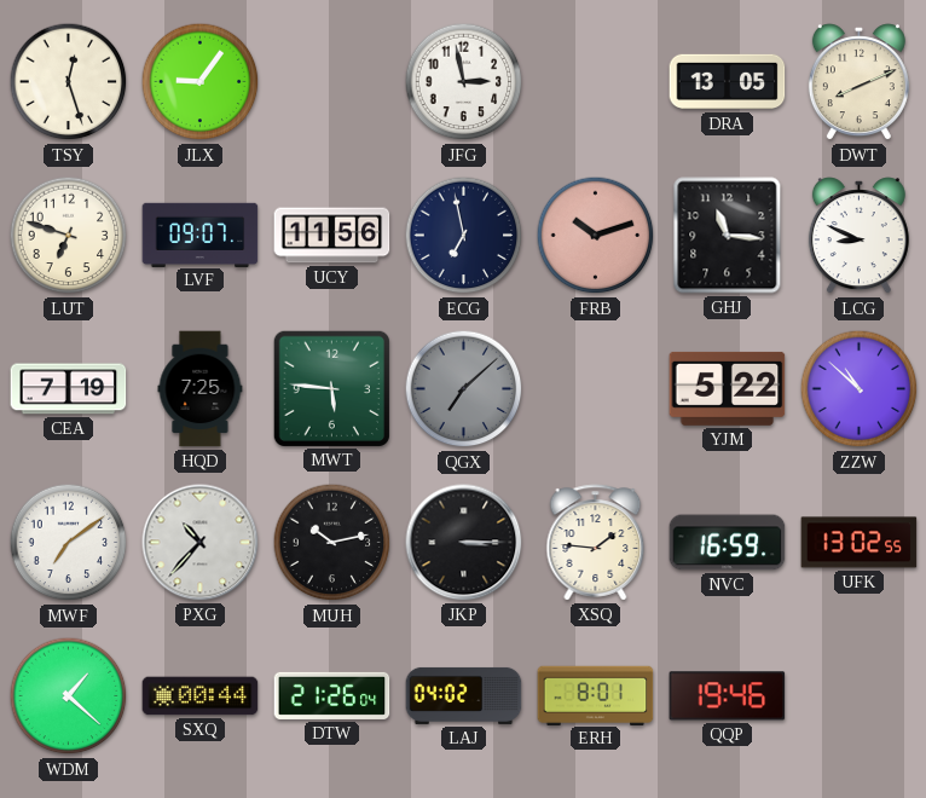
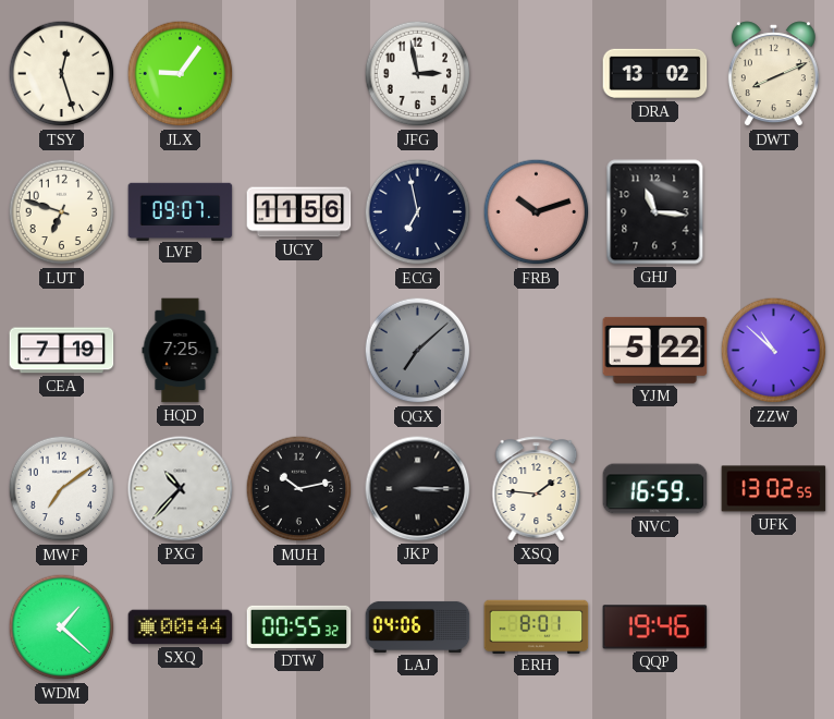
DRA: 13:05 -> 13:02
LCG: 8:49 -> none
MWT: 5:46 -> none
DTW: 21:26 -> 00:55
LAJ: 04:02 -> 04:06
